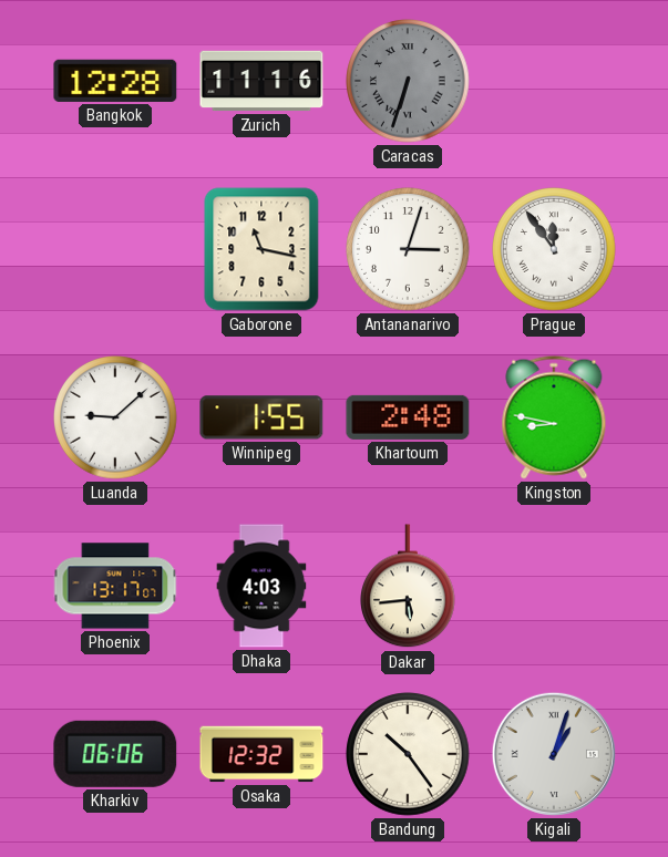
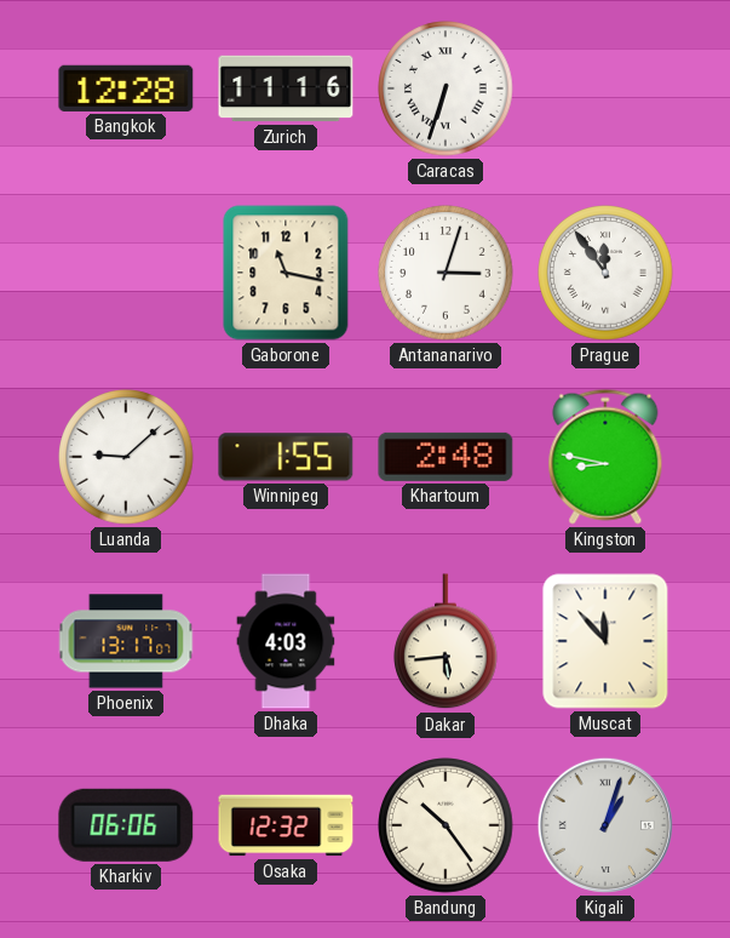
Caracas dial: grey -> white
Muscat: none -> 11:53
